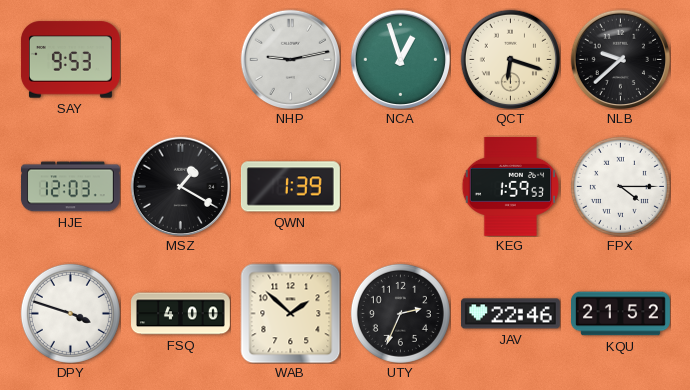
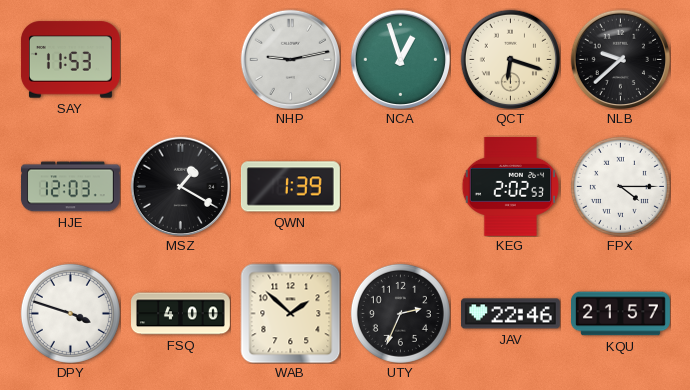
SAY: 9:53 -> 11:53
KEG: 1:59 -> 2:02
KQU: 21:52 -> 21:57
